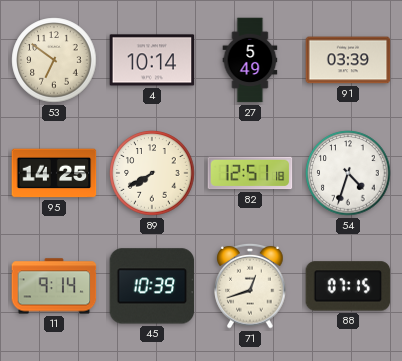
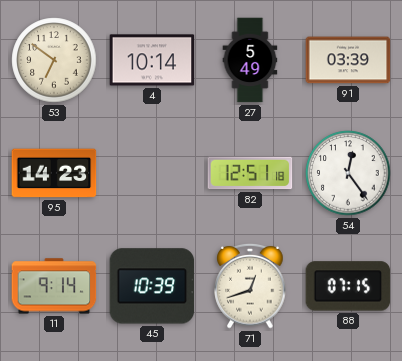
95: 14:25 -> 14:23
89: 7:40 -> none
54: 4:33 -> 12:24
